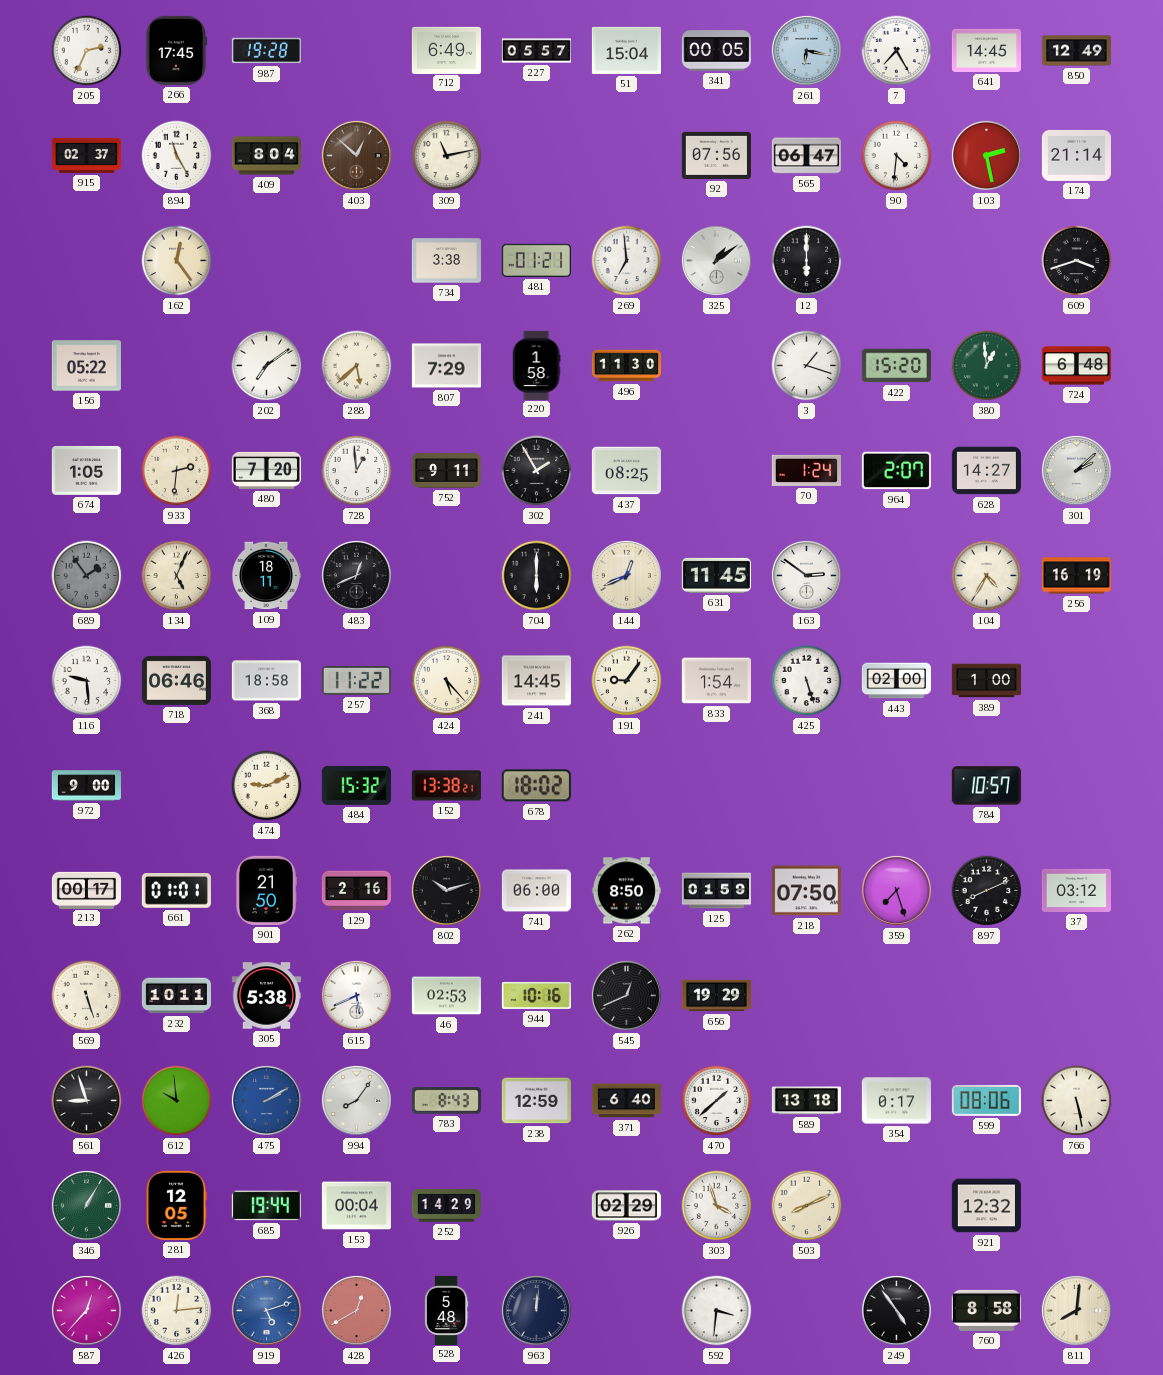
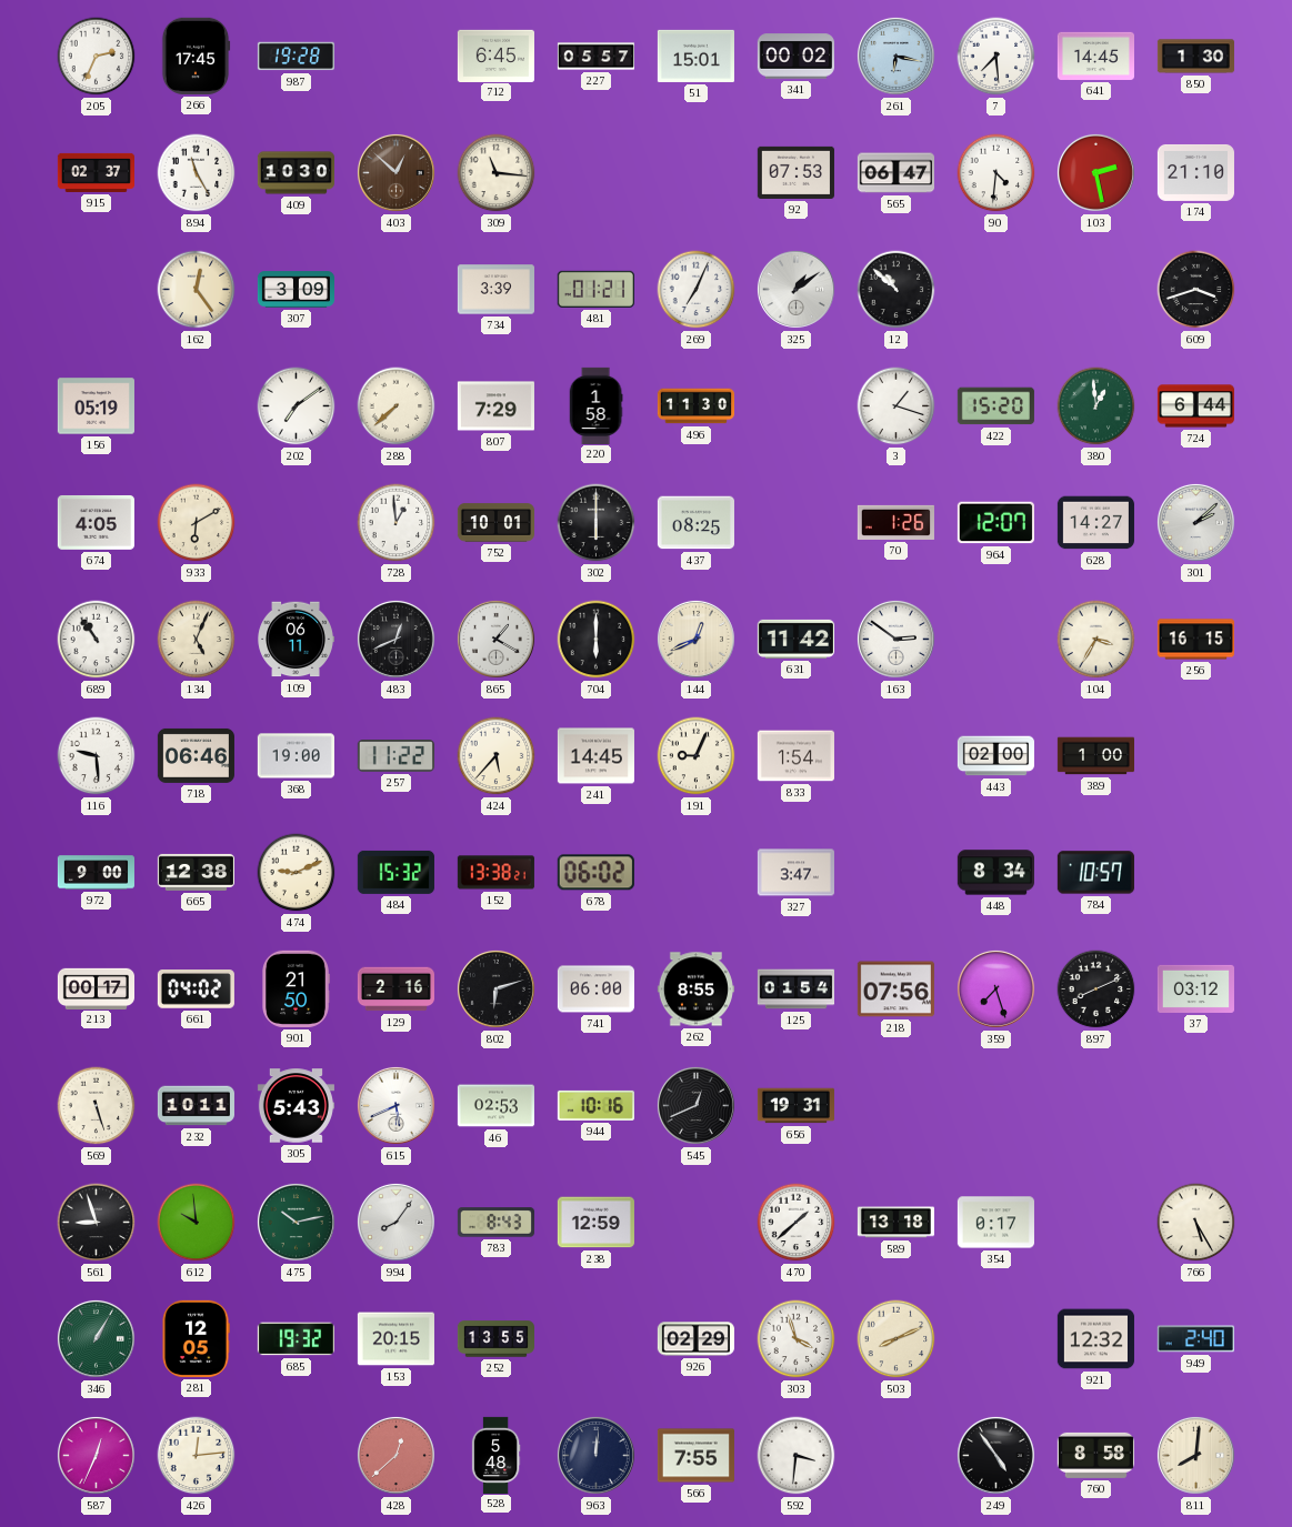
712: 6:49 -> 6:45
51: 15:04 -> 15:01
341: 00:05 -> 00:02
7: 7:25 -> 7:29
850: 12:49 -> 1:30
409: 8:04 -> 10:30
309: 11:13 -> 11:16
92: 07:56 -> 07:53
174: 21:14 -> 21:10
307: none -> 3:09
734: 3:38 -> 3:39
269: 6:59 -> 7:04
12: 6:00 -> 10:52
156: 05:22 -> 05:19
288: 5:38 -> 7:38
724: 6:48 -> 6:44
674: 1:05 -> 4:05
933: 2:31 -> 6:10
480: 7:20 -> none
752: 9:11 -> 10:01
302: 1:55 -> 6:00
70: 1:24 -> 1:26
964: 2:07 -> 12:07
689: 1:54 -> 10:54
689 dial: grey -> white
109: 18:11 -> 06:11
865: none -> 1:20
631: 11:45 -> 11:42
104: 4:35 -> 3:35
256: 16:19 -> 16:15
368: 18:58 -> 19:00
424: 5:23 -> 5:37
191: 9:06 -> 9:04
425: 5:27 -> none
665: none -> 12:38
678: 18:02 -> 06:02
327: none -> 3:47
448: none -> 8:34
661: 01:01 -> 04:02
802: 10:12 -> 6:12
262: 8:50 -> 8:55
125: 01:59 -> 01:54
218: 07:50 -> 07:56
305: 5:38 -> 5:43
656: 19:29 -> 19:31
475: 2:10 -> 10:13
475 dial: blue -> green
371: 6:40 -> none
599: 08:06 -> none
766: 5:28 -> 5:25
685: 19:44 -> 19:32
153: 00:04 -> 20:15
252: 14:29 -> 13:55
949: none -> 2:40
587: 12:37 -> 12:34
919: 5:12 -> none
428: 12:40 -> 12:38
566: none -> 7:55
